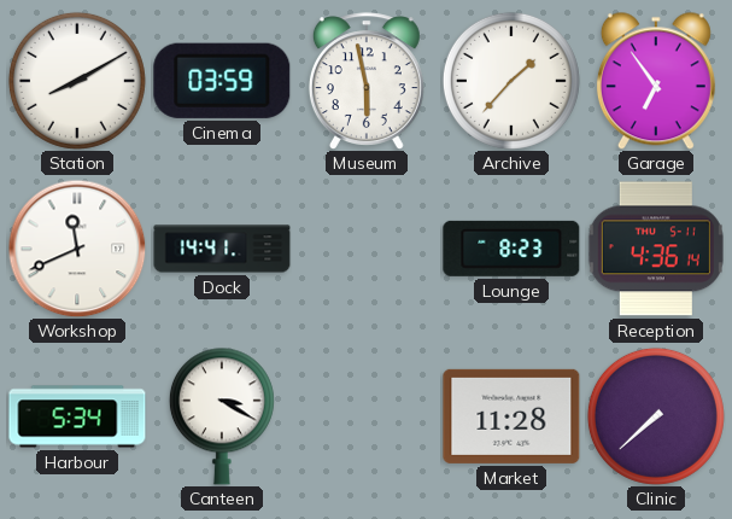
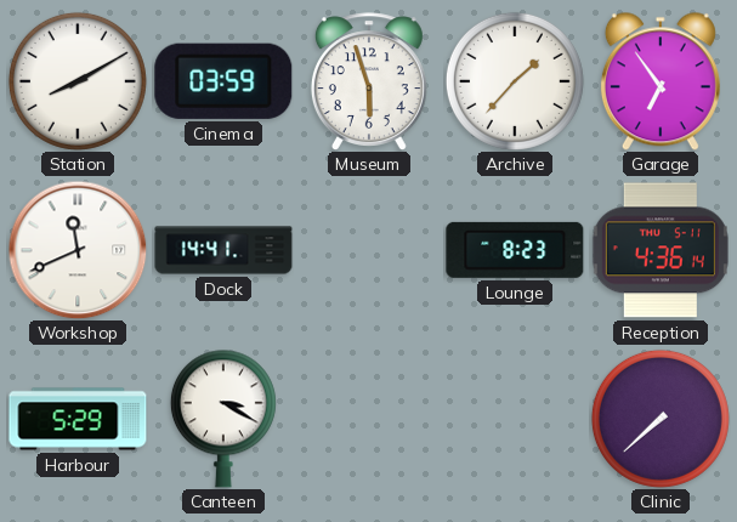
Museum: 5:58 -> 5:57
Harbour: 5:34 -> 5:29
Market: 11:28 -> none
